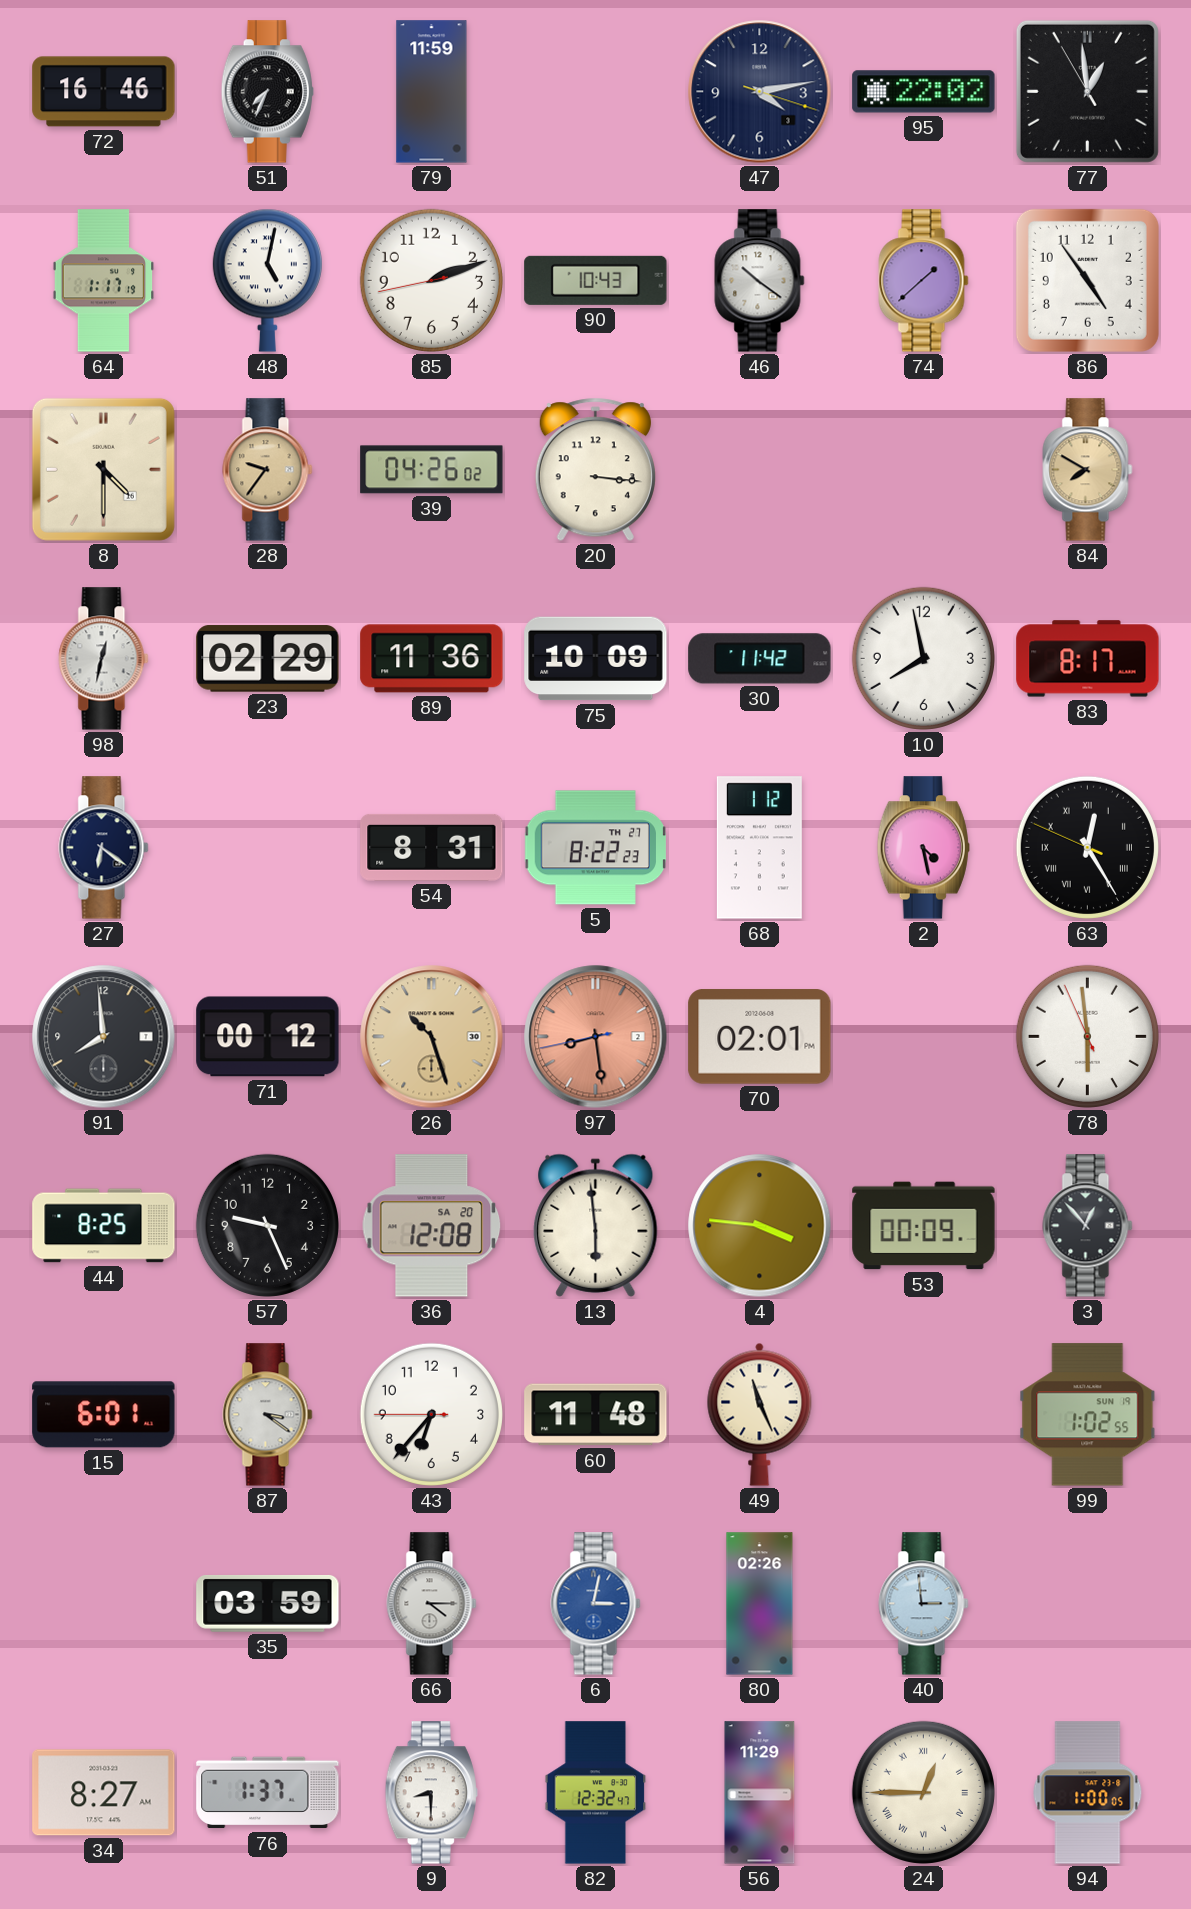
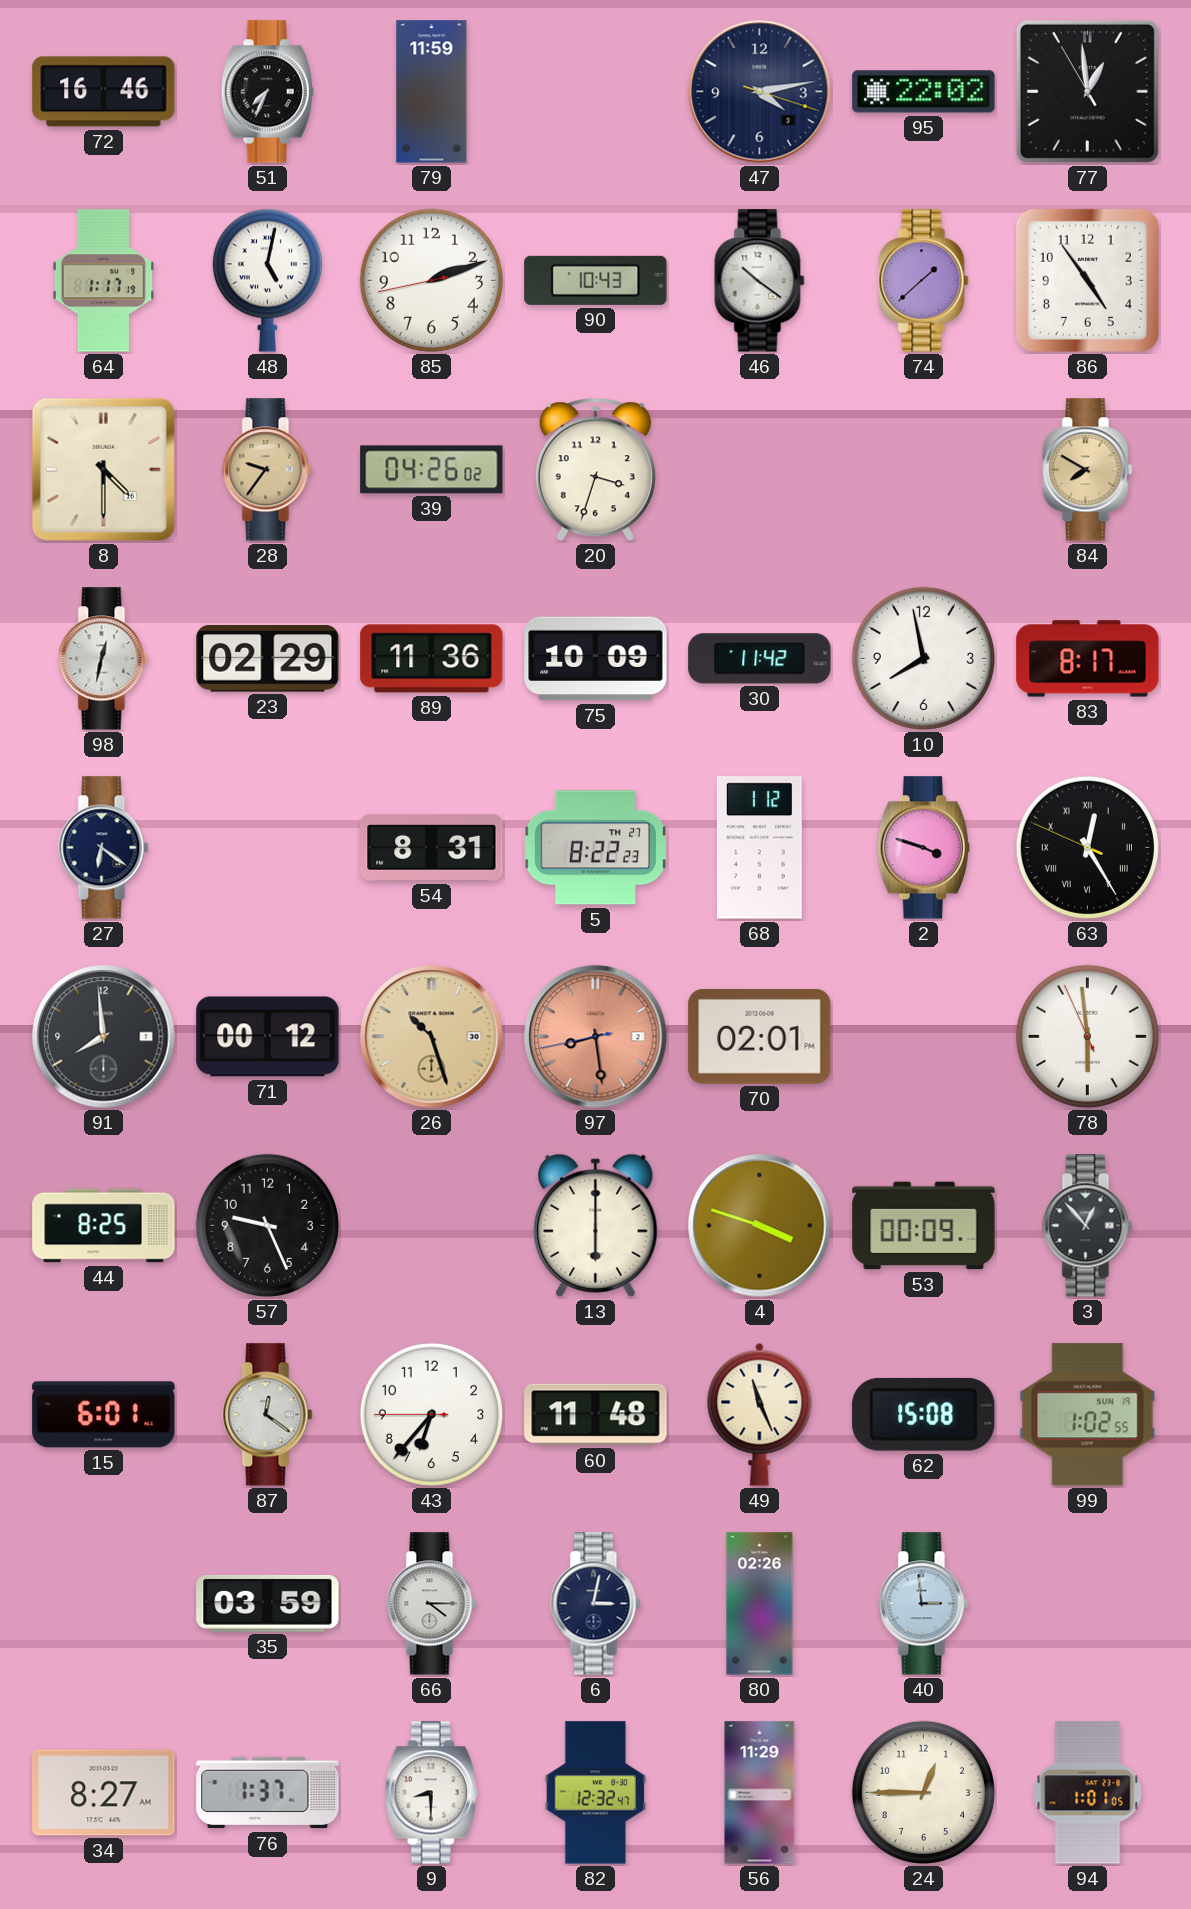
20: 3:16 -> 3:33
2: 4:28 -> 3:48
36: 12:08 -> none
13: 5:59 -> 6:00
4: 3:46 -> 3:48
87: 3:21 -> 12:21
62: none -> 15:08
6 dial: blue -> navy
24 numerals: Roman -> Arabic
94: 1:00 -> 1:01
